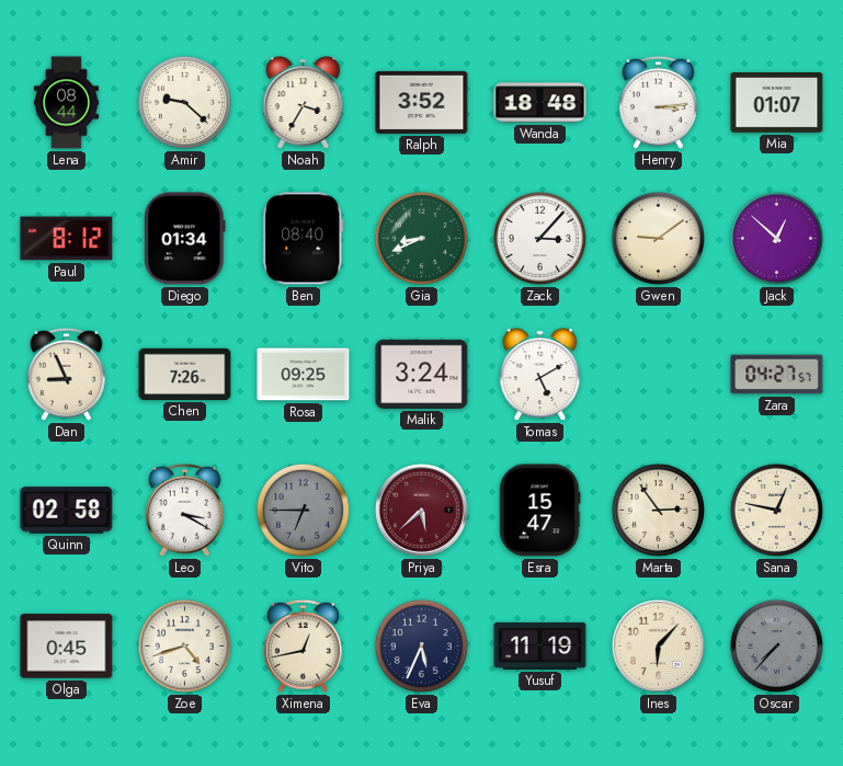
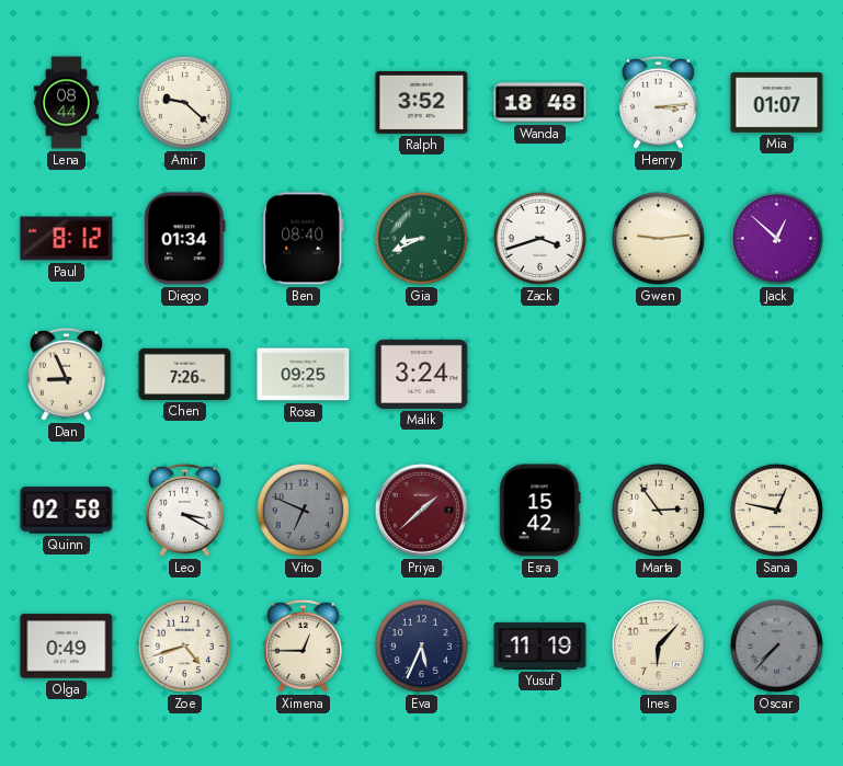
Noah: 3:35 -> none
Zack: 3:07 -> 3:42
Gwen: 9:09 -> 9:14
Tomas: 5:10 -> none
Zara: 04:27 -> none
Vito: 6:45 -> 6:49
Priya: 5:38 -> 1:38
Esra: 15:47 -> 15:42
Olga: 0:45 -> 0:49
Ximena: 12:43 -> 12:45
